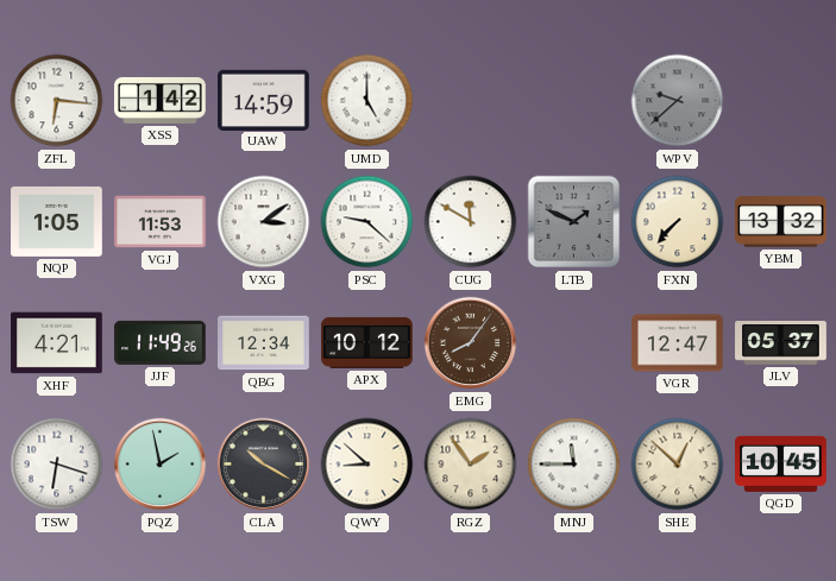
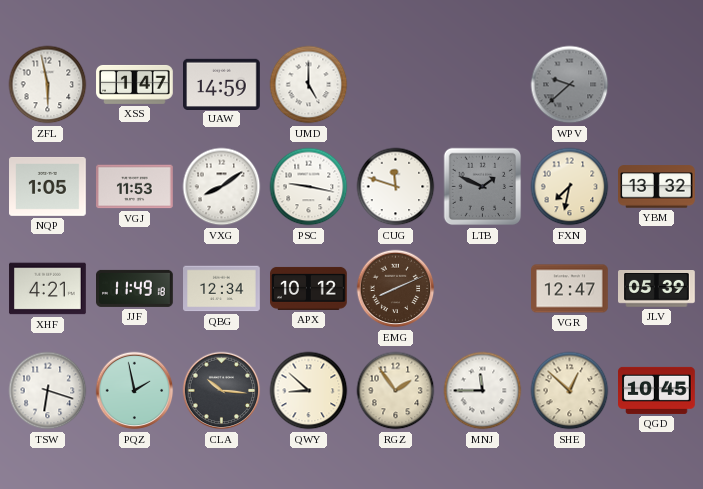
ZFL: 6:16 -> 5:58
XSS: 1:42 -> 1:47
VXG: 3:09 -> 8:09
PSC: 9:22 -> 9:17
CUG: 11:50 -> 11:48
FXN: 7:37 -> 7:32
JJF: 11:49:26 -> 11:49:18
EMG: 8:06 -> 8:11
JLV: 05:37 -> 05:39
CLA: 10:20 -> 10:16
